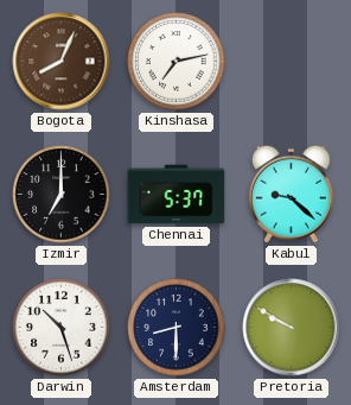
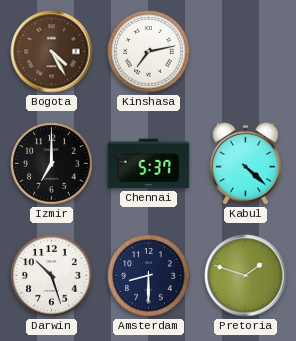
Bogota: 8:04 -> 4:25
Kabul: 9:22 -> 4:22
Pretoria: 9:50 -> 1:48
